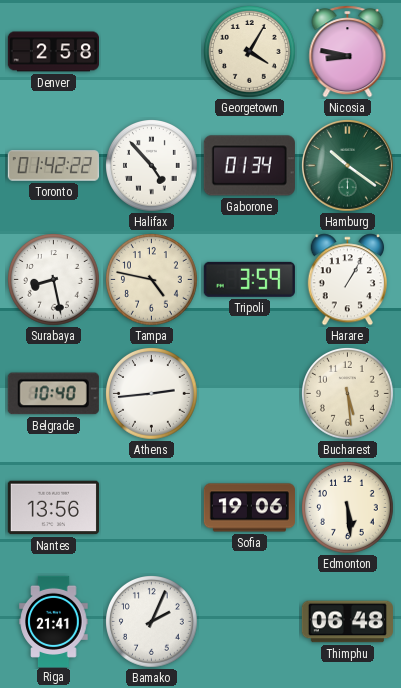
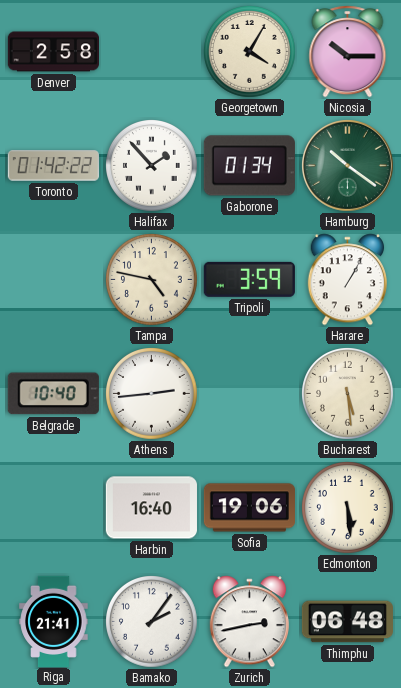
Nicosia: 8:47 -> 10:15
Halifax: 4:53 -> 1:53
Surabaya: 8:28 -> none
Nantes: 13:56 -> none
Harbin: none -> 16:40
Bamako: 2:04 -> 2:06
Zurich: none -> 2:43
